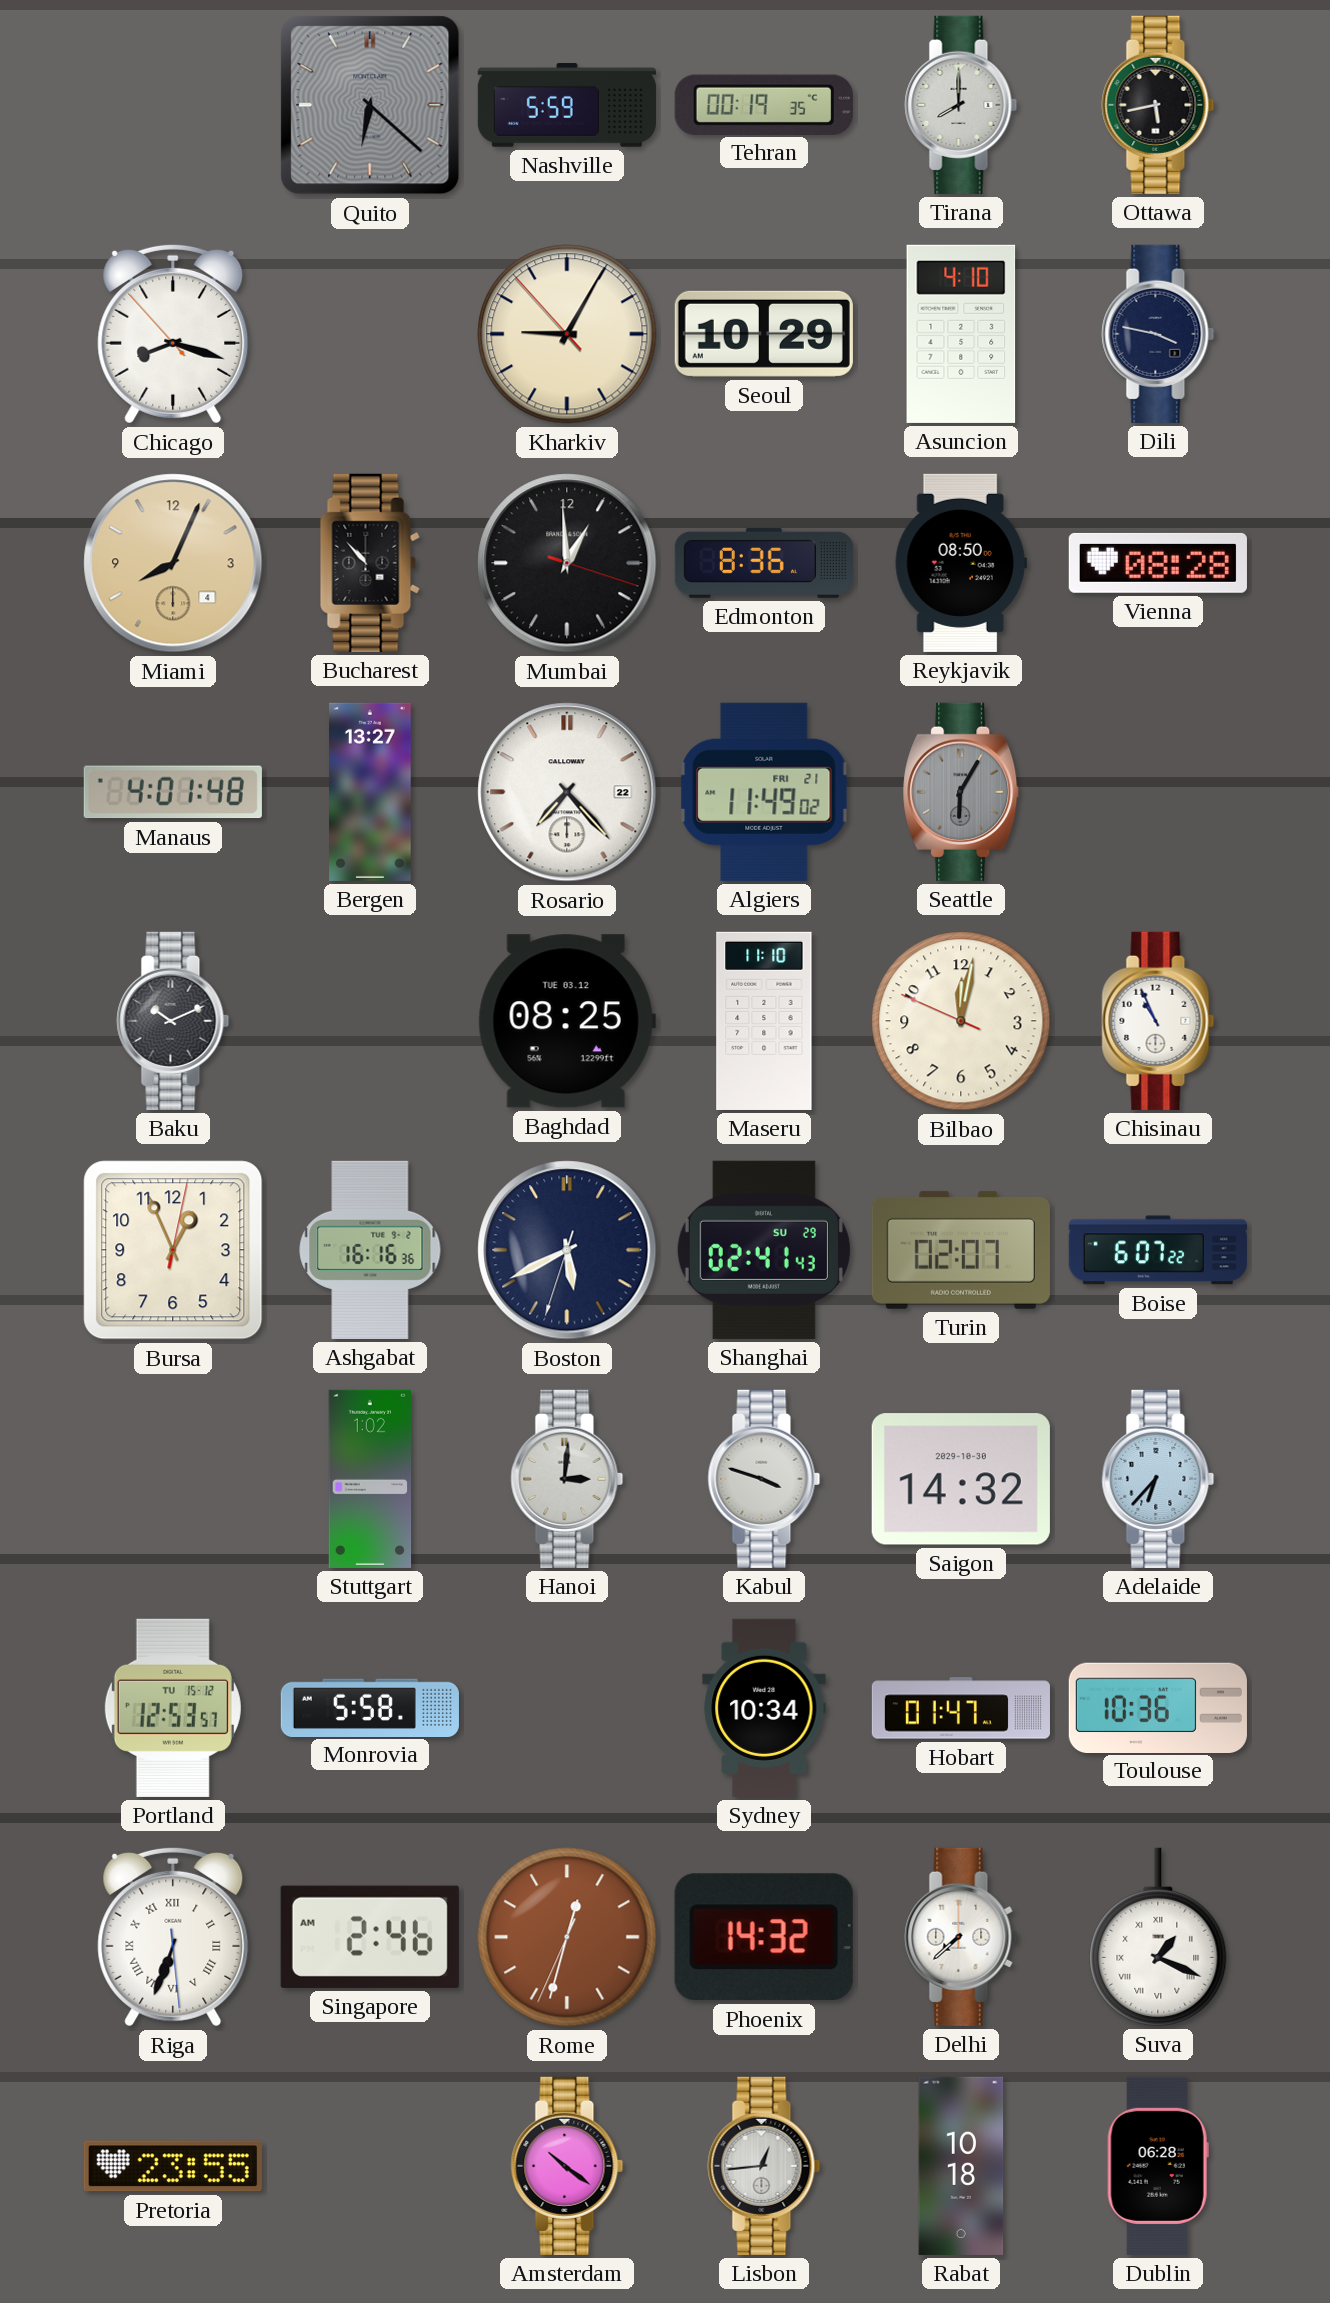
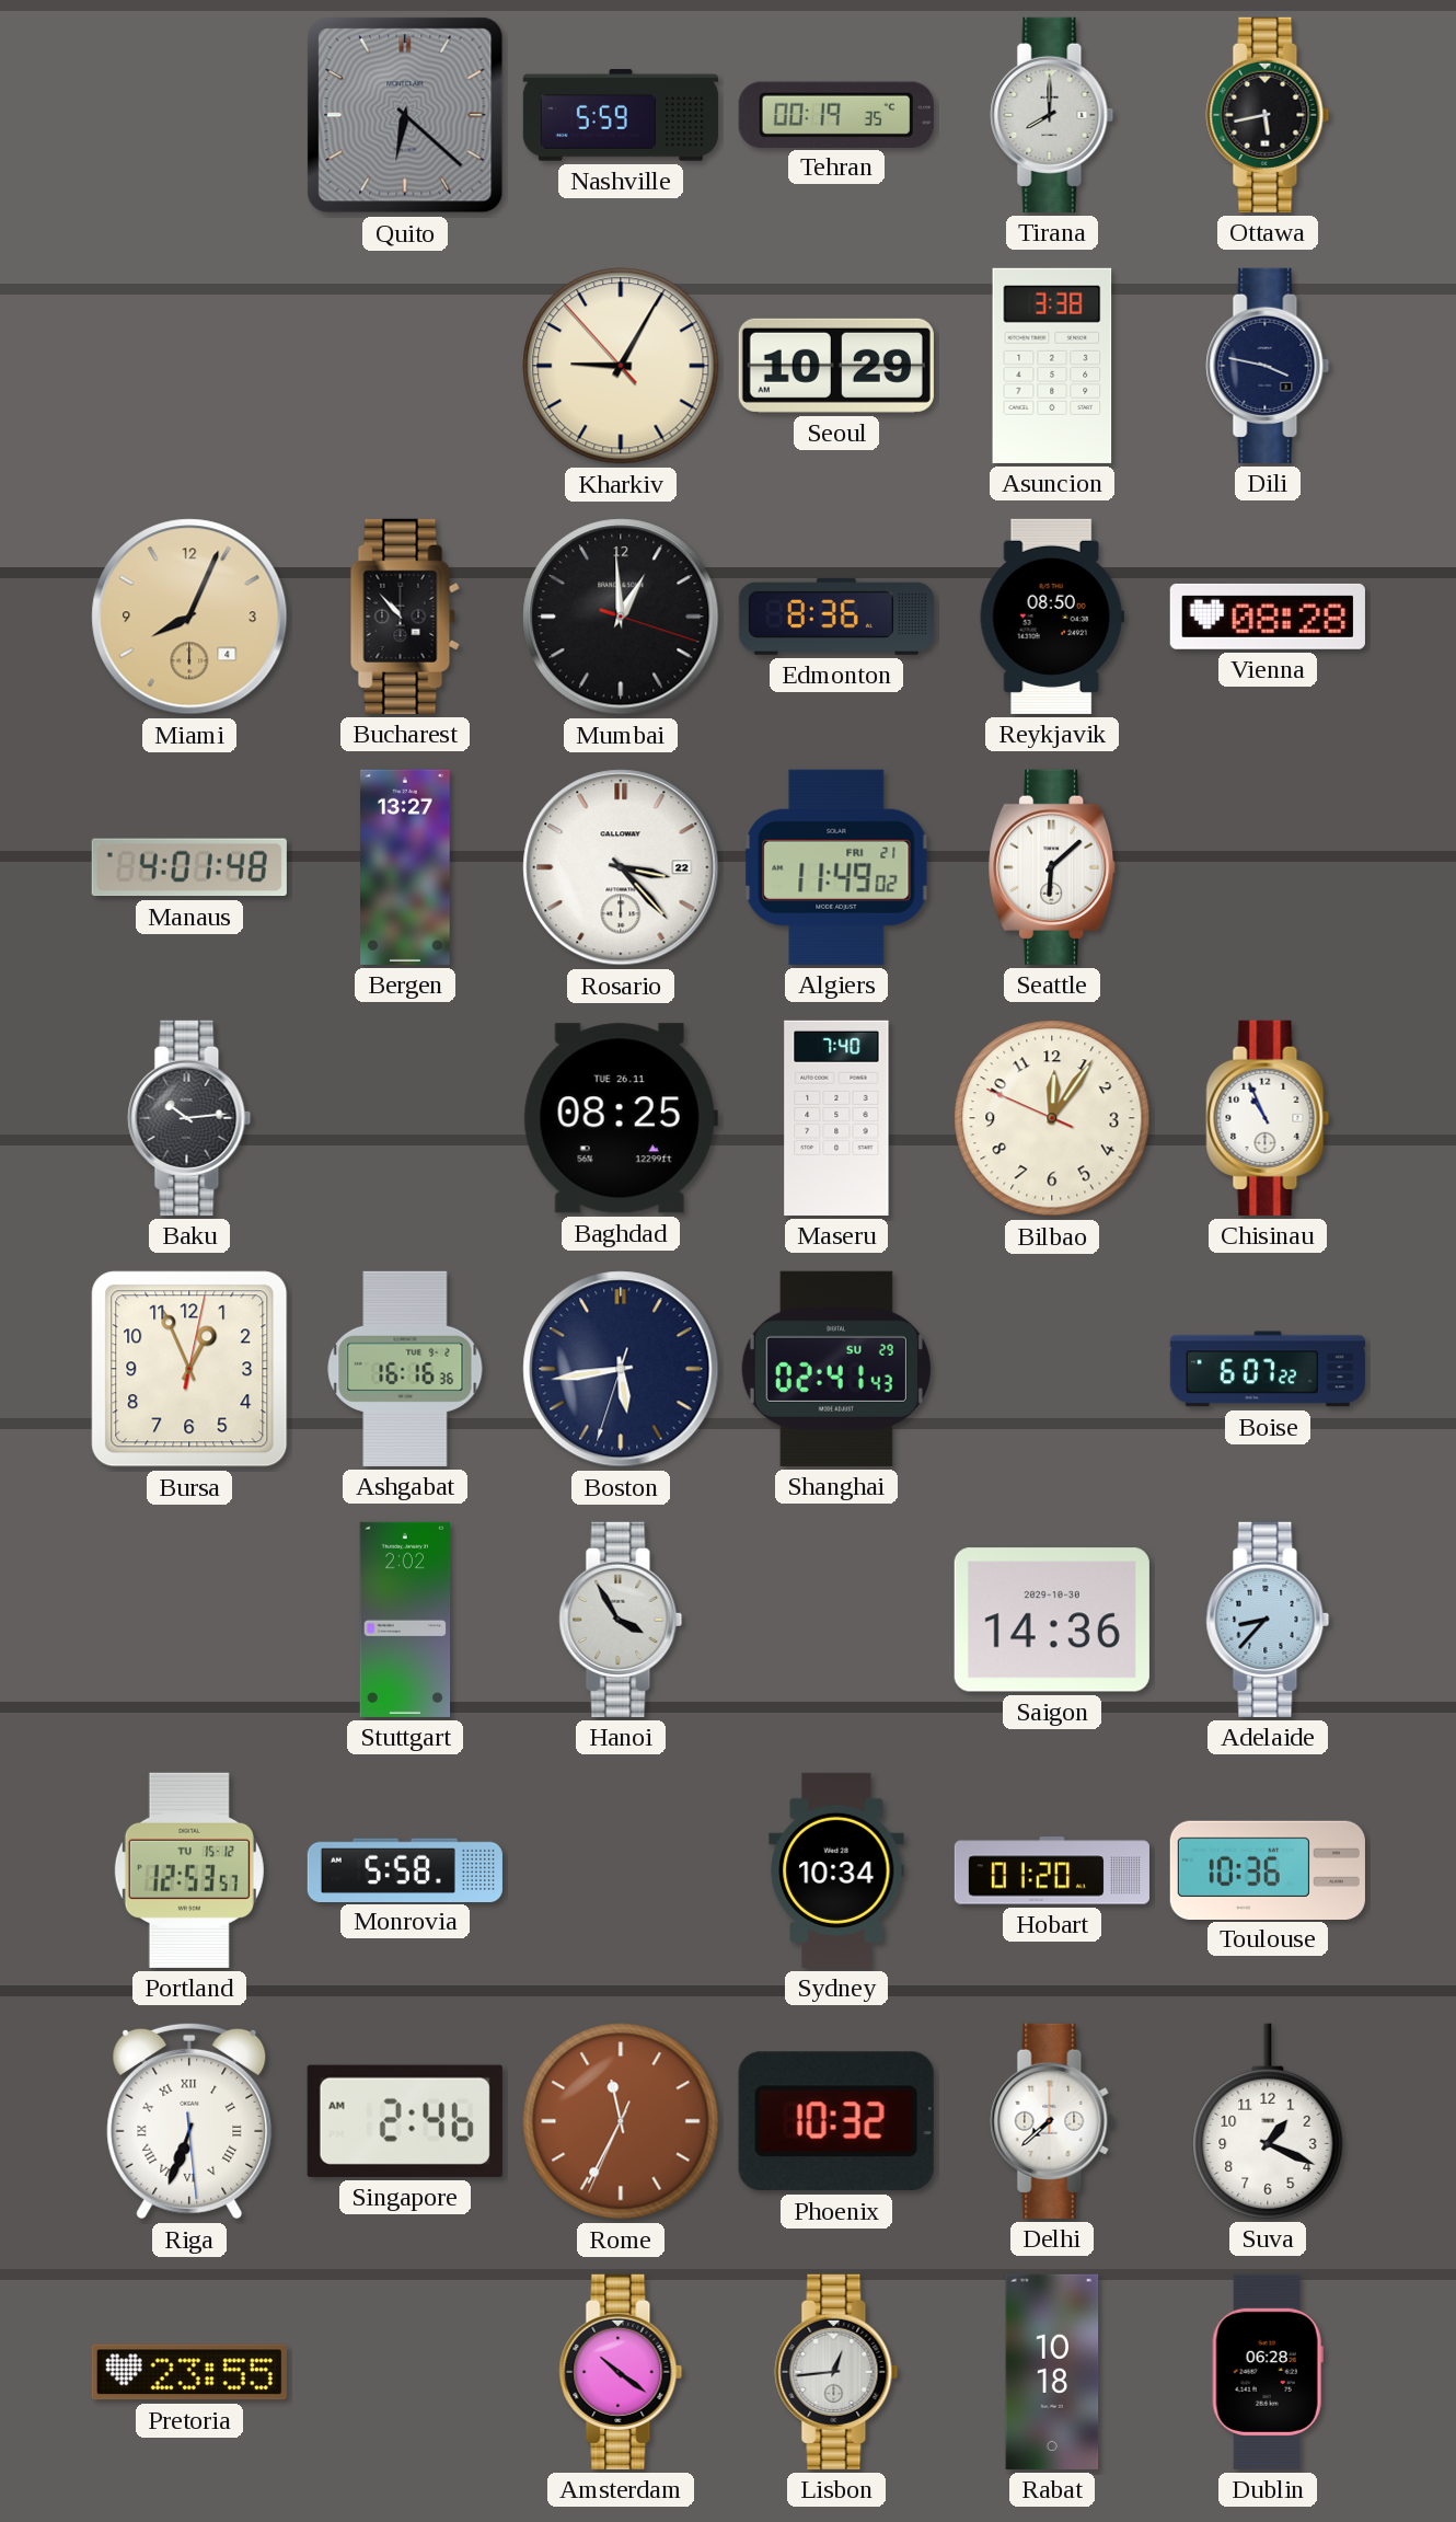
Chicago: 8:17 -> none
Asuncion: 4:10 -> 3:38
Rosario: 7:23 -> 3:23
Seattle: 6:05 -> 6:08
Seattle dial: grey -> white
Baku: 10:11 -> 10:14
Baghdad date: TUE 03.12 -> TUE 26.11
Maseru: 11:10 -> 7:40
Bilbao: 12:01 -> 12:05
Boston: 5:40 -> 5:43
Turin: 02:07 -> none
Stuttgart: 1:02 -> 2:02
Hanoi: 3:01 -> 3:55
Kabul: 3:48 -> none
Saigon: 14:32 -> 14:36
Adelaide: 6:37 -> 8:37
Hobart: 01:47 -> 01:20
Rome: 12:32 -> 11:34
Phoenix: 14:32 -> 10:32
Suva numerals: Roman -> Arabic
